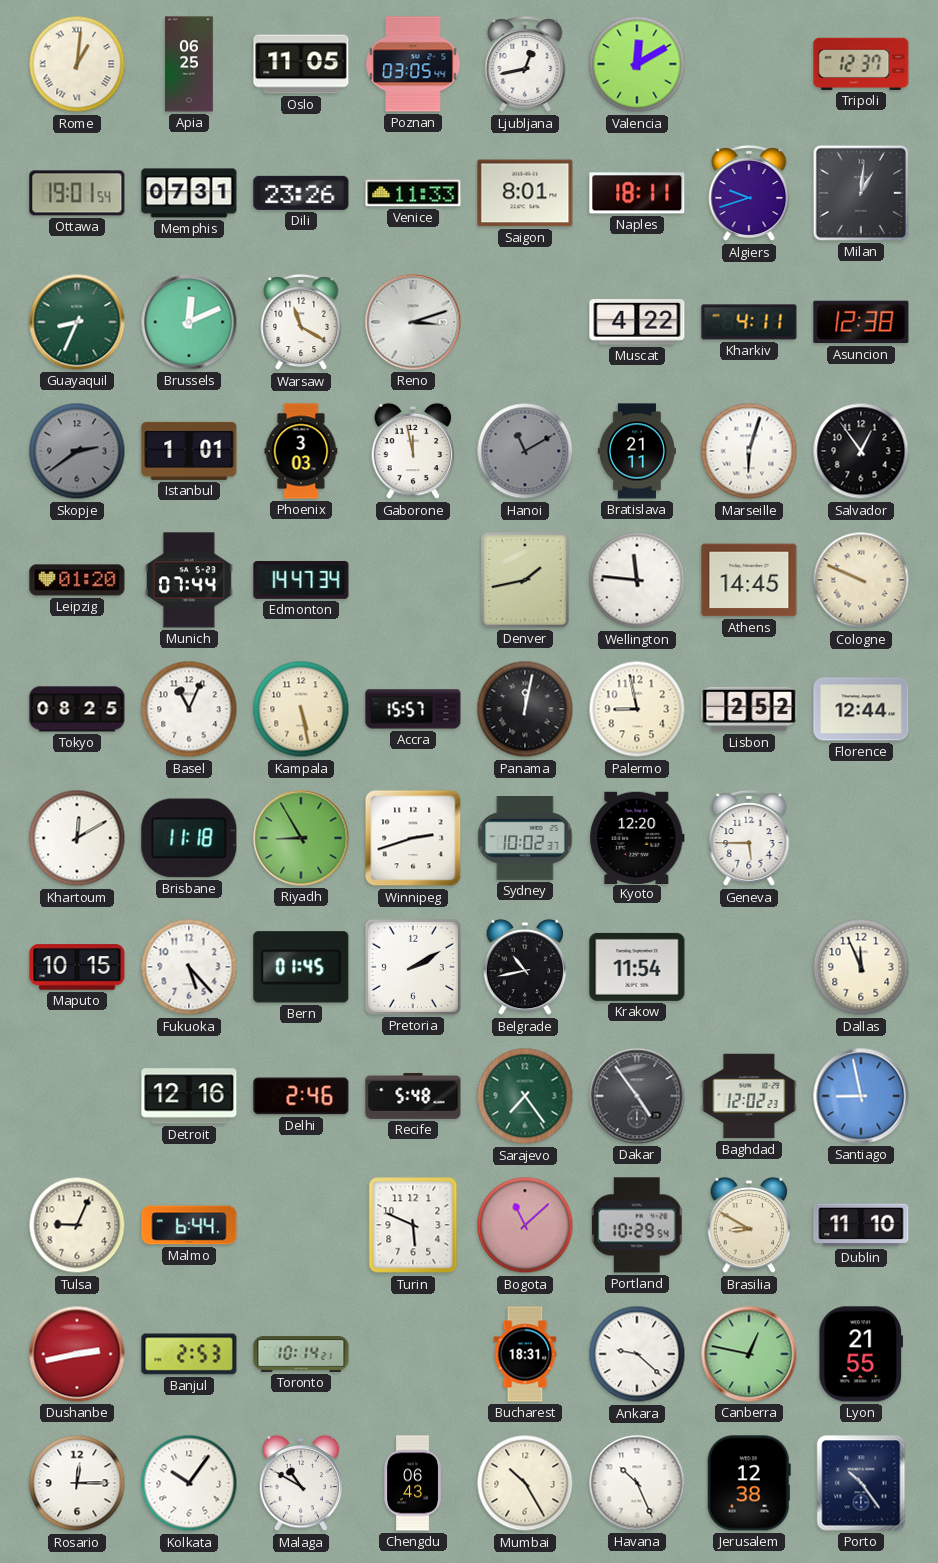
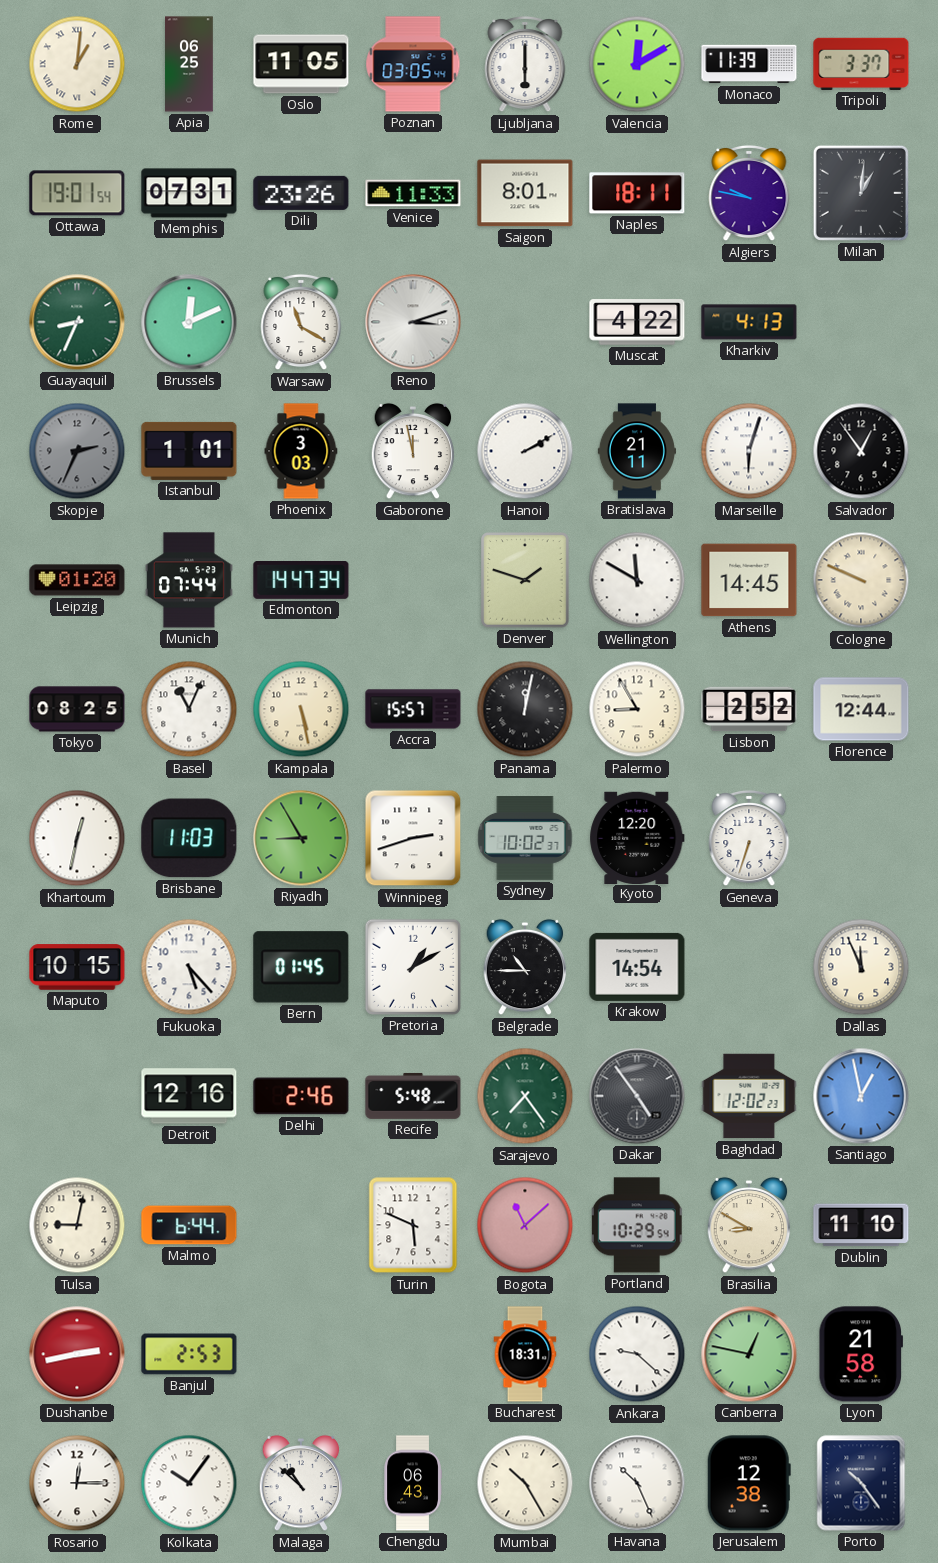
Ljubljana: 12:43 -> 6:00
Monaco: none -> 11:39
Tripoli: 12:37 -> 3:37
Algiers: 9:42 -> 9:47
Kharkiv: 4:11 -> 4:13
Asuncion: 12:38 -> none
Skopje: 2:39 -> 2:34
Hanoi: 11:10 -> 2:10
Hanoi dial: grey -> white
Denver: 1:43 -> 1:48
Wellington: 11:46 -> 11:50
Palermo: 8:58 -> 8:55
Khartoum: 12:10 -> 12:32
Brisbane: 11:18 -> 11:03
Geneva: 5:45 -> 6:33
Pretoria: 2:10 -> 1:10
Belgrade: 10:43 -> 10:45
Krakow: 11:54 -> 14:54
Santiago: 8:58 -> 12:58
Tulsa: 9:04 -> 9:02
Toronto: 10:14 -> none
Lyon: 21:55 -> 21:58
Malaga: 10:50 -> 10:52
